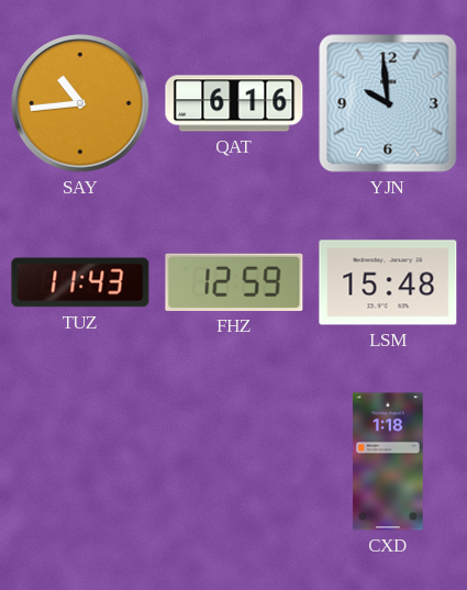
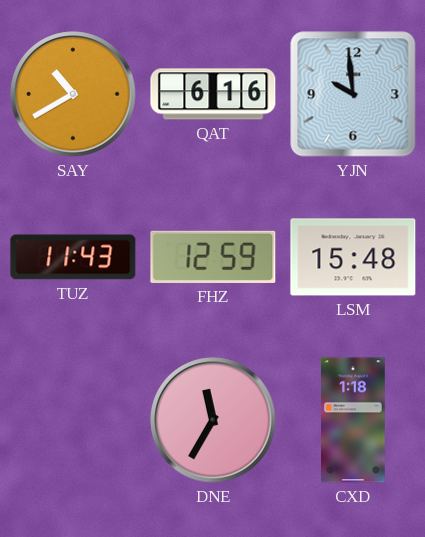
SAY: 10:44 -> 10:40
DNE: none -> 11:35
